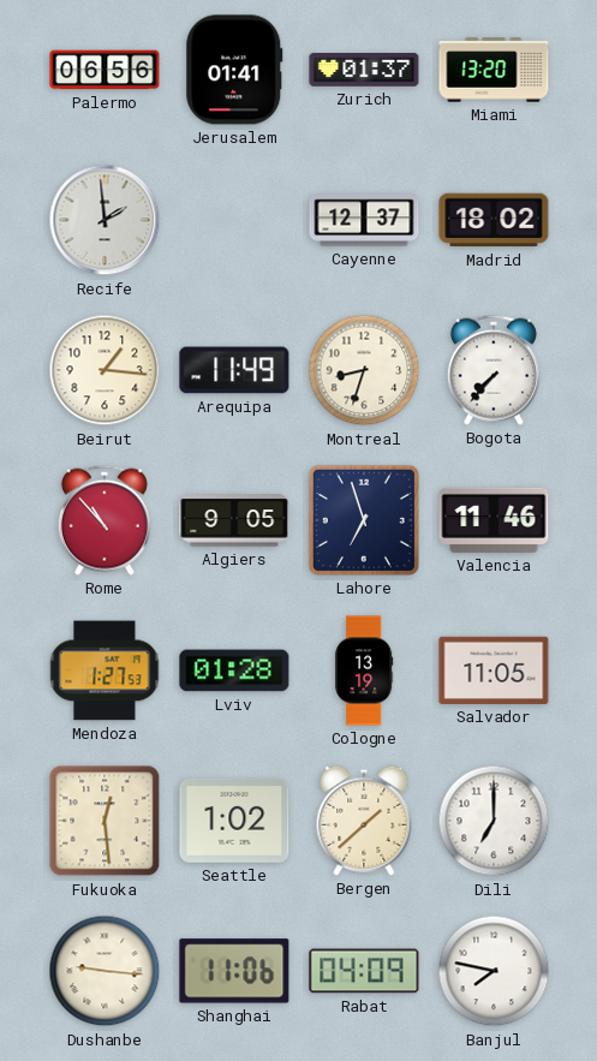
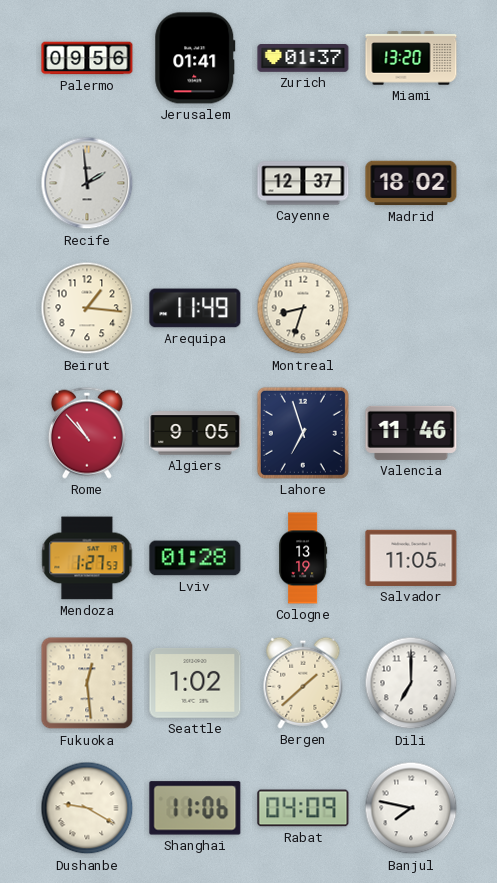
Palermo: 06:56 -> 09:56
Bogota: 7:37 -> none
Dushanbe: 9:16 -> 9:20
